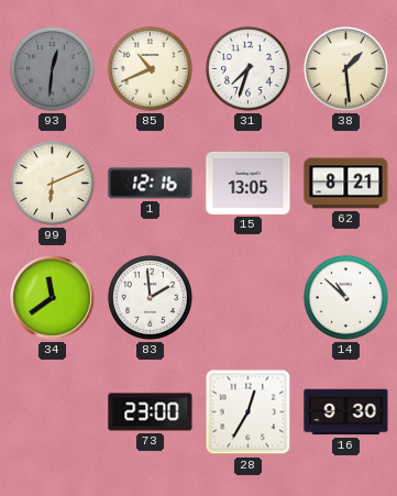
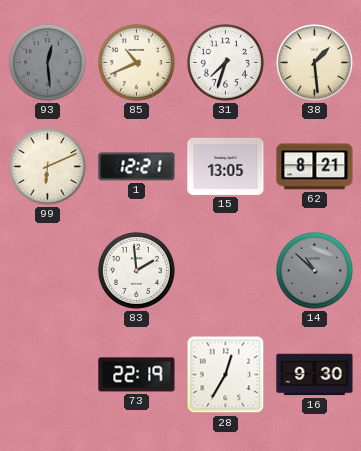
93: 12:31 -> 12:29
1: 12:16 -> 12:21
34: 11:39 -> none
14 dial: white -> grey
73: 23:00 -> 22:19
